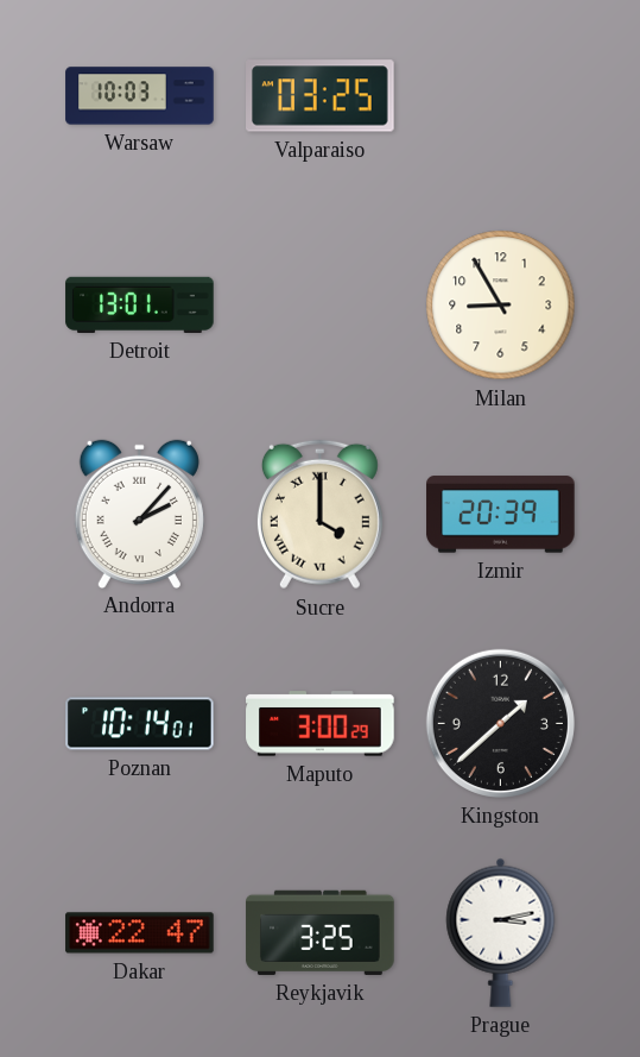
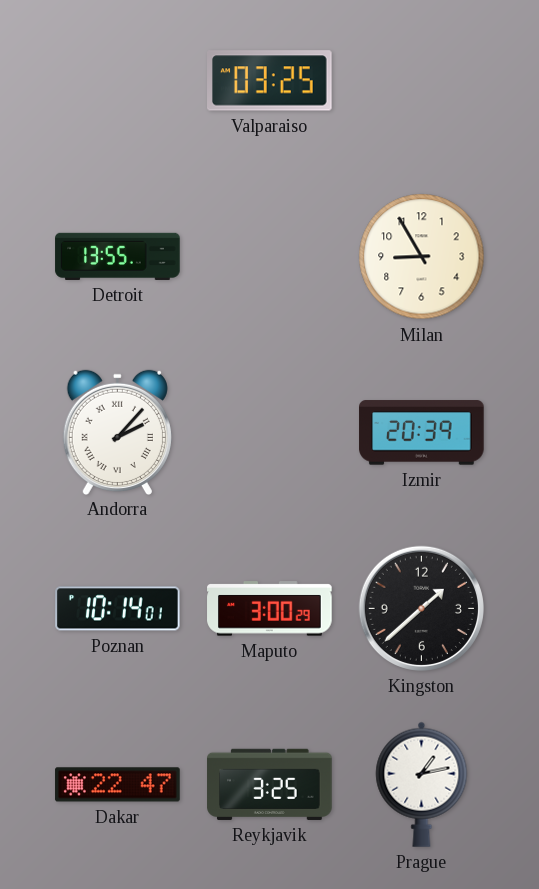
Warsaw: 10:03 -> none
Detroit: 13:01 -> 13:55
Sucre: 4:00 -> none
Prague: 3:13 -> 1:13
